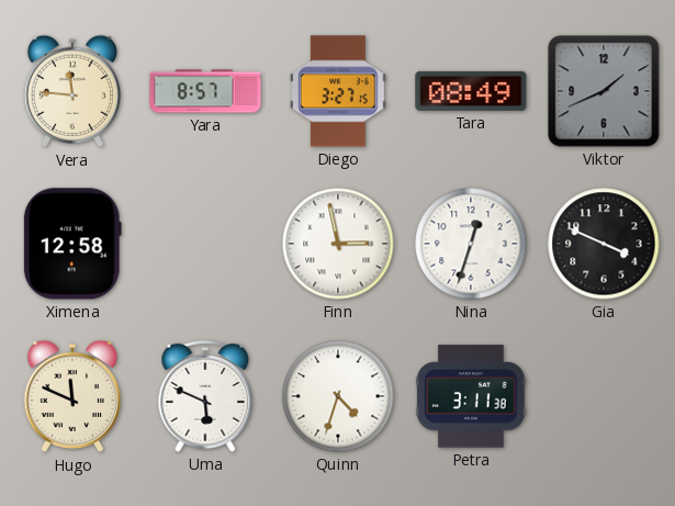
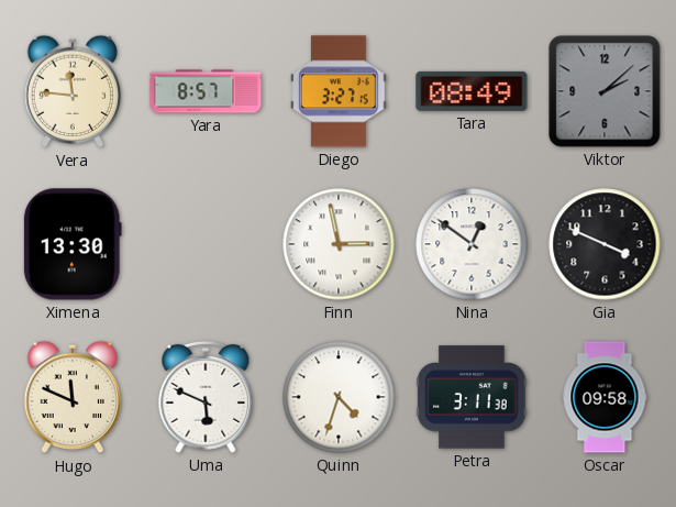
Viktor: 1:41 -> 2:08
Ximena: 12:58 -> 13:30
Nina: 12:33 -> 12:51
Oscar: none -> 09:58
